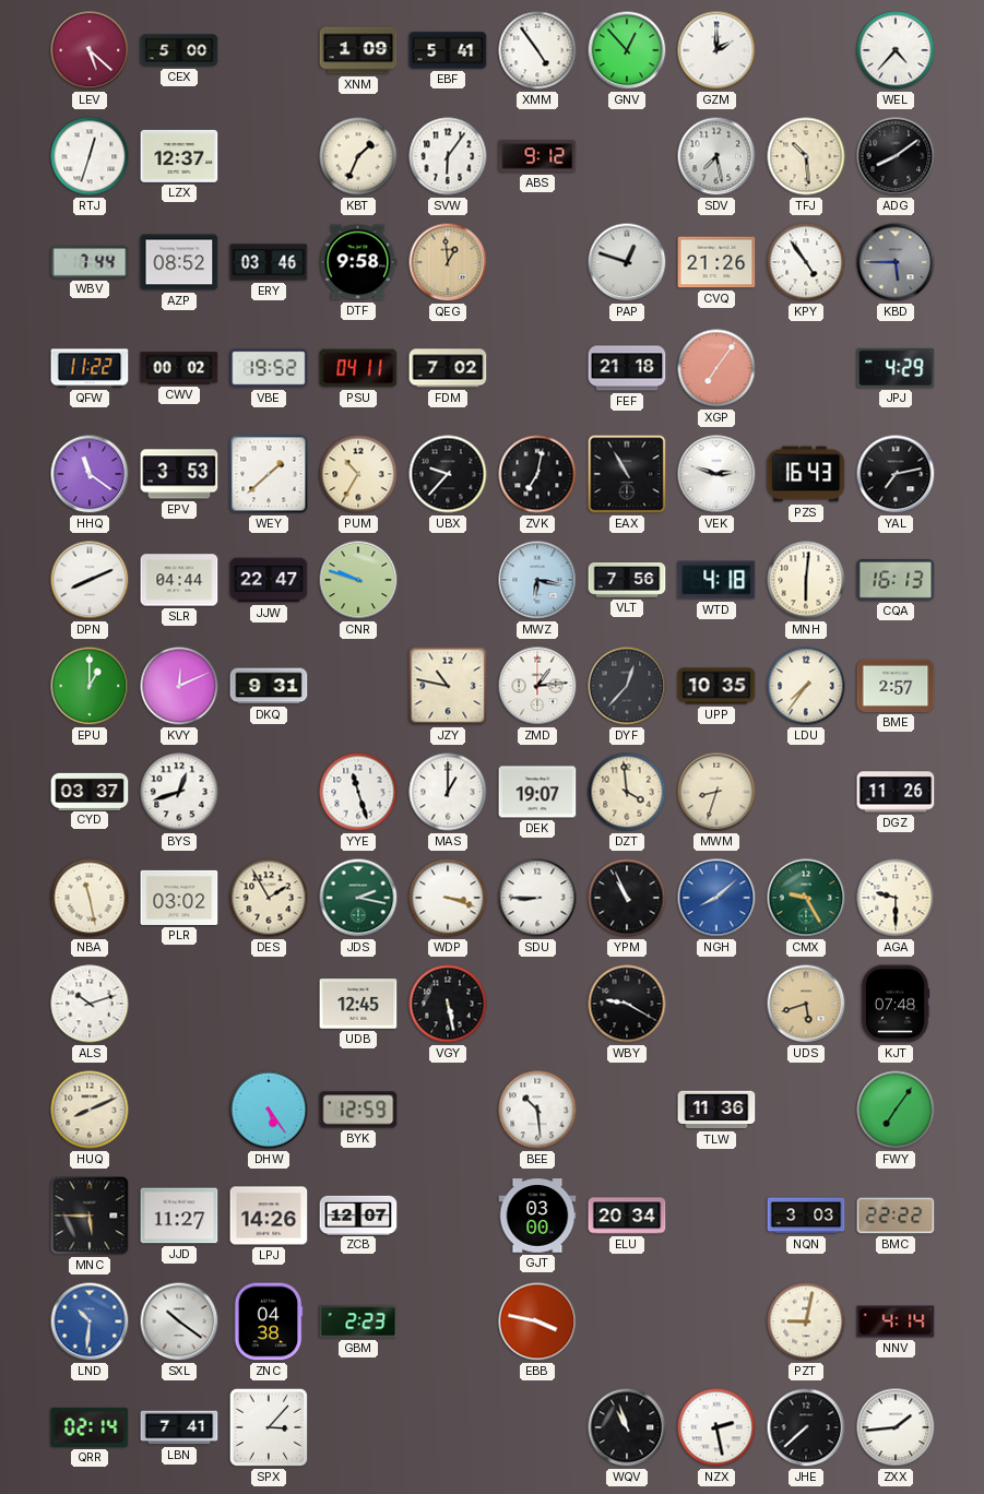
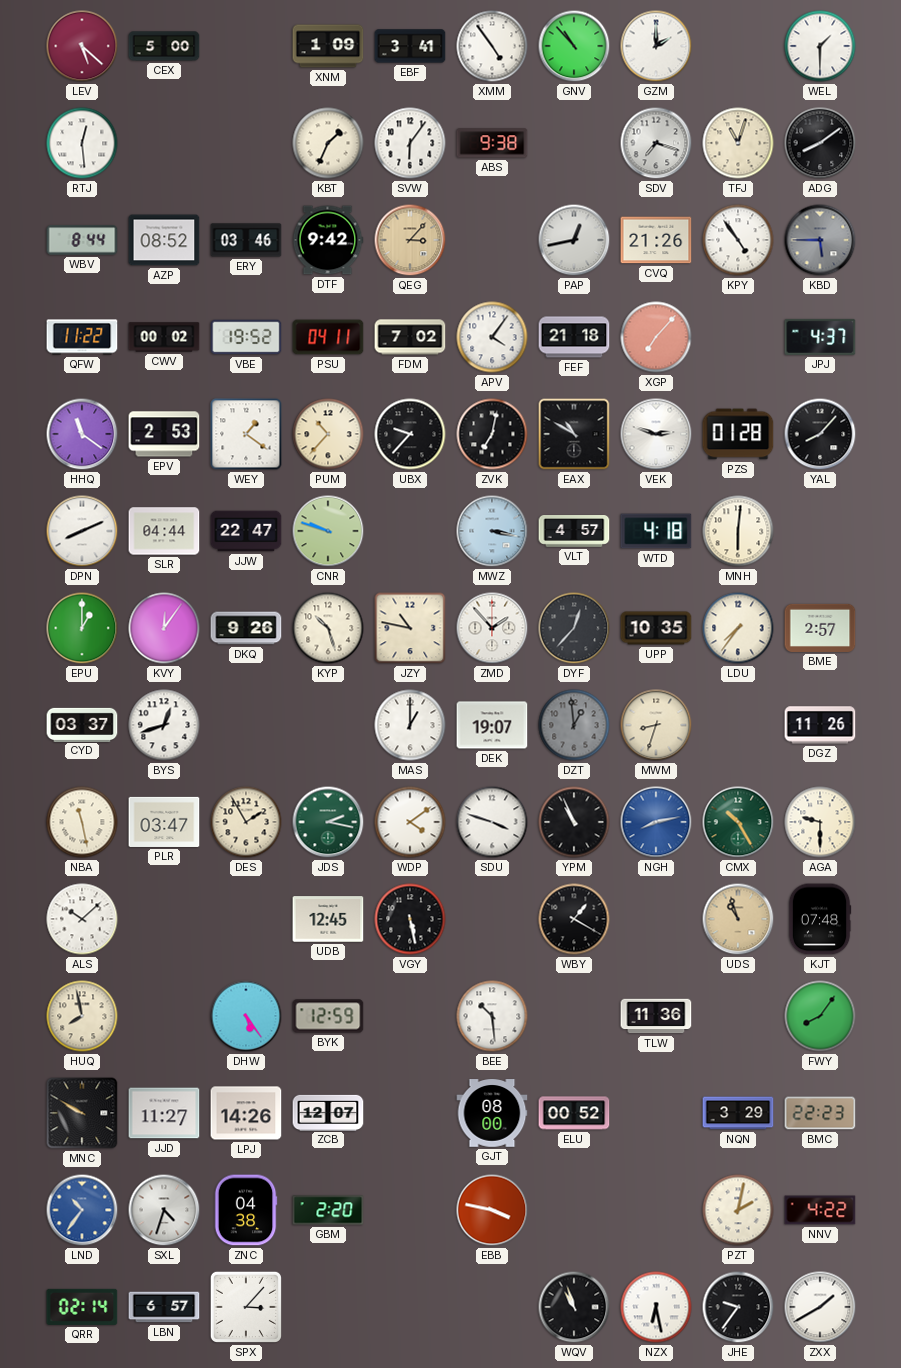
EBF: 5:41 -> 3:41
GNV: 12:53 -> 10:53
WEL: 4:37 -> 1:30
RTJ: 12:33 -> 12:29
LZX: 12:37 -> none
ABS: 9:12 -> 9:38
SDV: 7:28 -> 7:18
TFJ: 10:29 -> 11:03
WBV: 7:44 -> 8:44
DTF: 9:58 -> 9:42
QEG: 12:59 -> 3:07
PAP: 12:48 -> 12:43
APV: none -> 4:06
XGP: 7:06 -> 7:07
JPJ: 4:29 -> 4:37
EPV: 3:53 -> 2:53
WEY: 1:38 -> 1:21
PUM: 10:35 -> 10:37
EAX: 10:55 -> 10:50
PZS: 16:43 -> 01:28
YAL: 7:13 -> 8:07
MWZ: 6:17 -> 3:17
VLT: 7:56 -> 4:57
CQA: 16:13 -> none
KVY: 12:11 -> 12:06
DKQ: 9:31 -> 9:26
KYP: none -> 10:27
ZMD: 1:14 -> 1:53
YYE: 11:27 -> none
DZT: 3:59 -> 12:59
DZT dial: cream -> grey
PLR: 03:02 -> 03:47
WDP: 3:18 -> 4:09
SDU: 8:45 -> 3:48
NGH: 8:08 -> 8:13
CMX: 9:25 -> 10:25
ALS: 10:12 -> 10:08
WBY: 9:20 -> 1:20
UDS: 5:42 -> 10:57
HUQ: 8:11 -> 7:58
FWY: 7:06 -> 8:06
MNC: 5:45 -> 9:50
GJT: 03:00 -> 08:00
ELU: 20:34 -> 00:52
NQN: 3:03 -> 3:29
BMC: 22:22 -> 22:23
LND: 10:31 -> 10:36
SXL: 10:21 -> 4:33
GBM: 2:23 -> 2:20
PZT: 9:02 -> 2:02
NNV: 4:14 -> 4:22
LBN: 7:41 -> 6:57
NZX: 2:28 -> 6:28
JHE: 7:38 -> 9:36
ZXX: 1:44 -> 1:40
